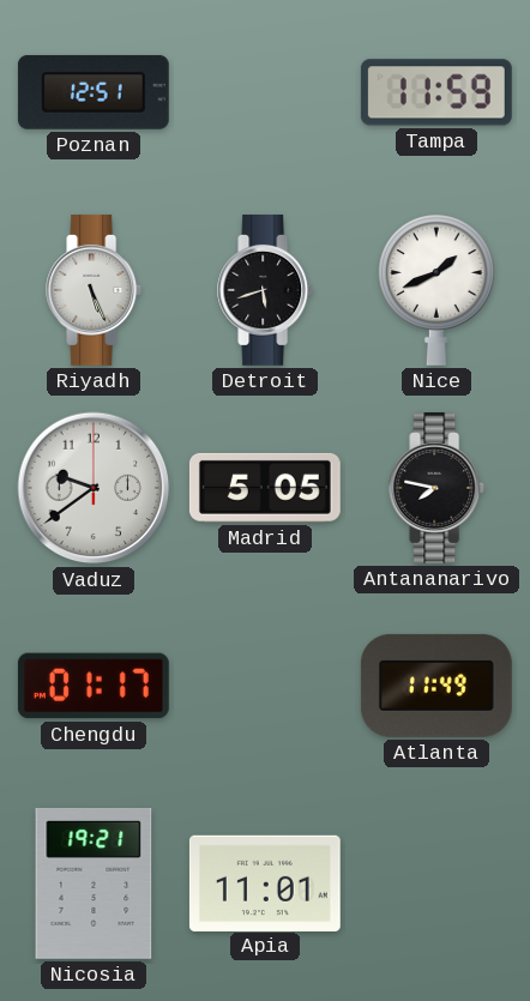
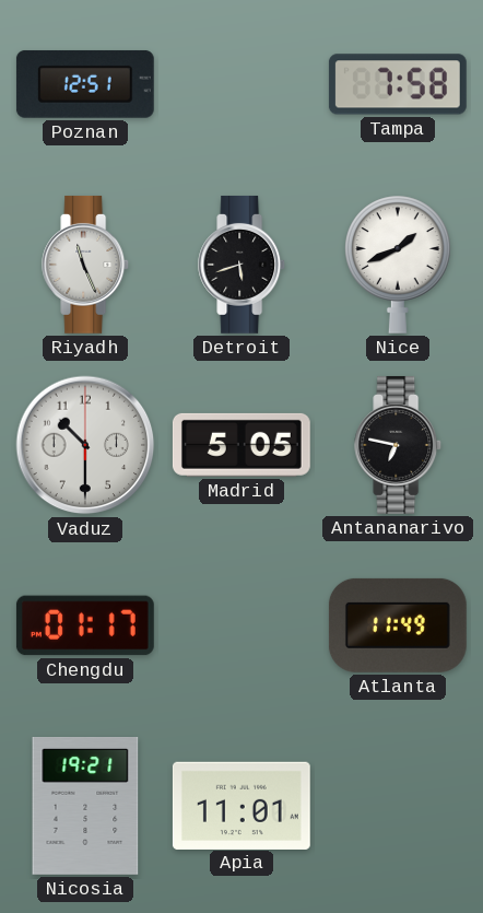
Tampa: 11:59 -> 7:58
Riyadh: 5:26 -> 11:26
Vaduz: 9:39 -> 10:30
Antananarivo: 7:47 -> 6:47
